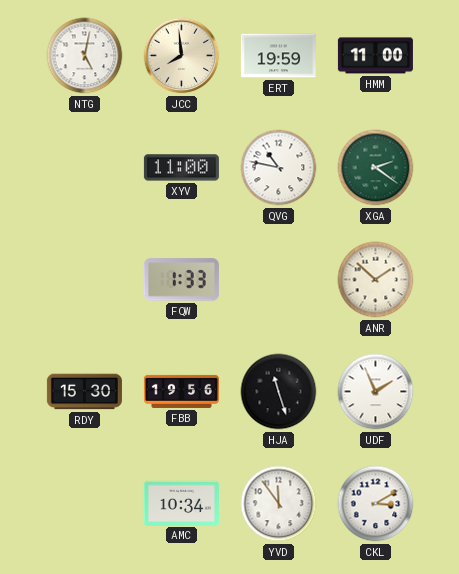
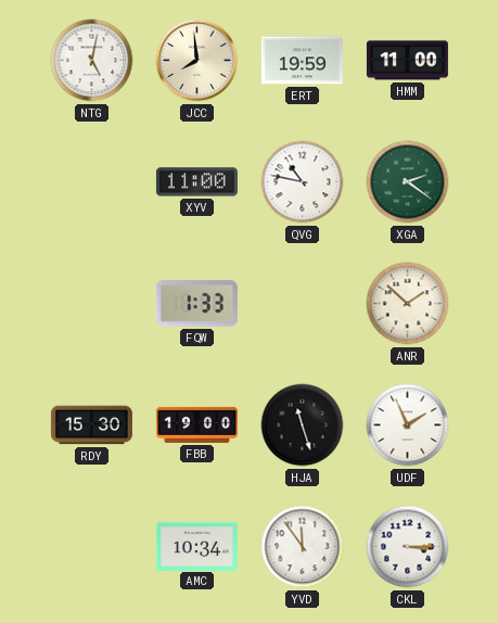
FBB: 19:56 -> 19:00
CKL: 3:10 -> 3:15
